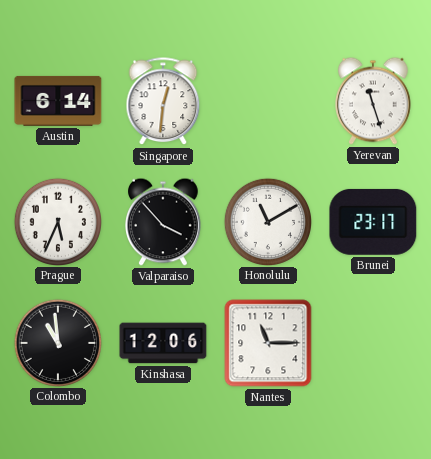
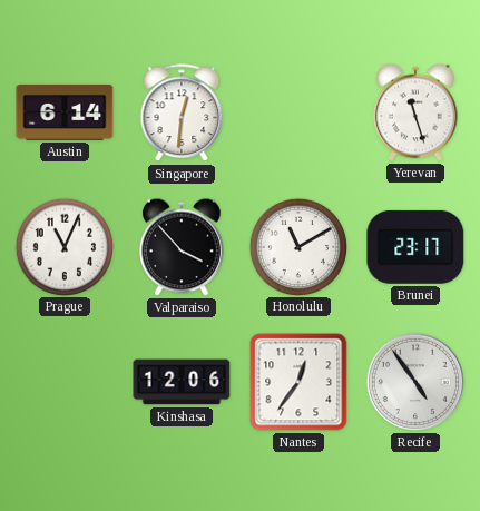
Prague: 5:34 -> 11:04
Colombo: 10:59 -> none
Nantes: 11:15 -> 12:36
Recife: none -> 4:54
